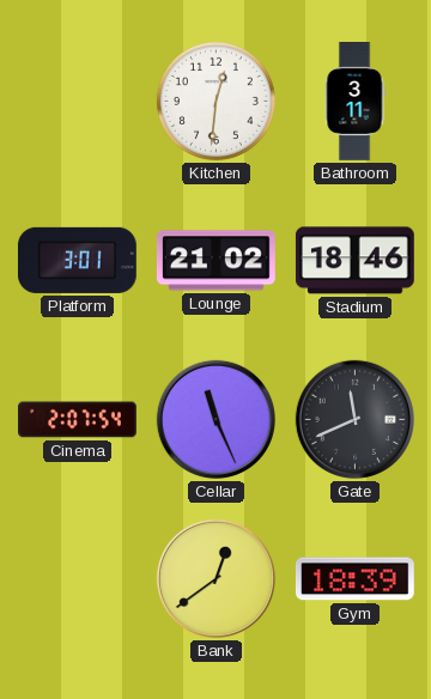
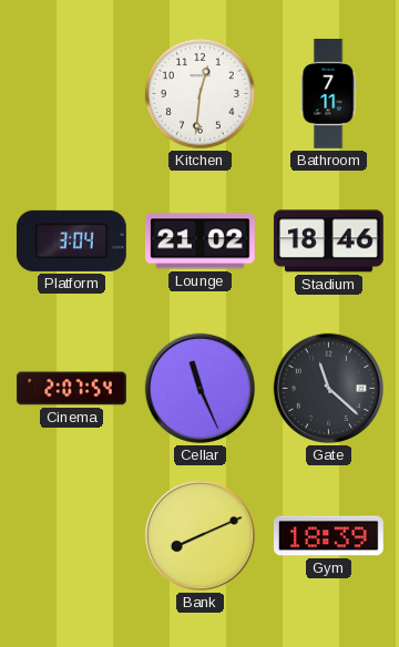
Bathroom: 3:11 -> 7:11
Platform: 3:01 -> 3:04
Gate: 11:41 -> 11:22
Bank: 12:39 -> 8:11
